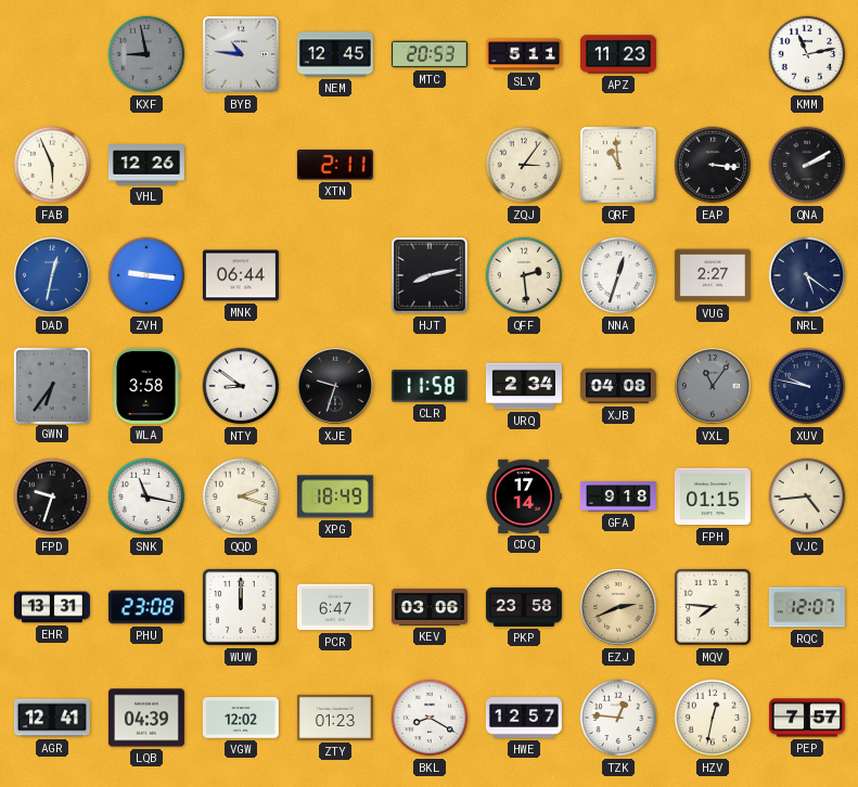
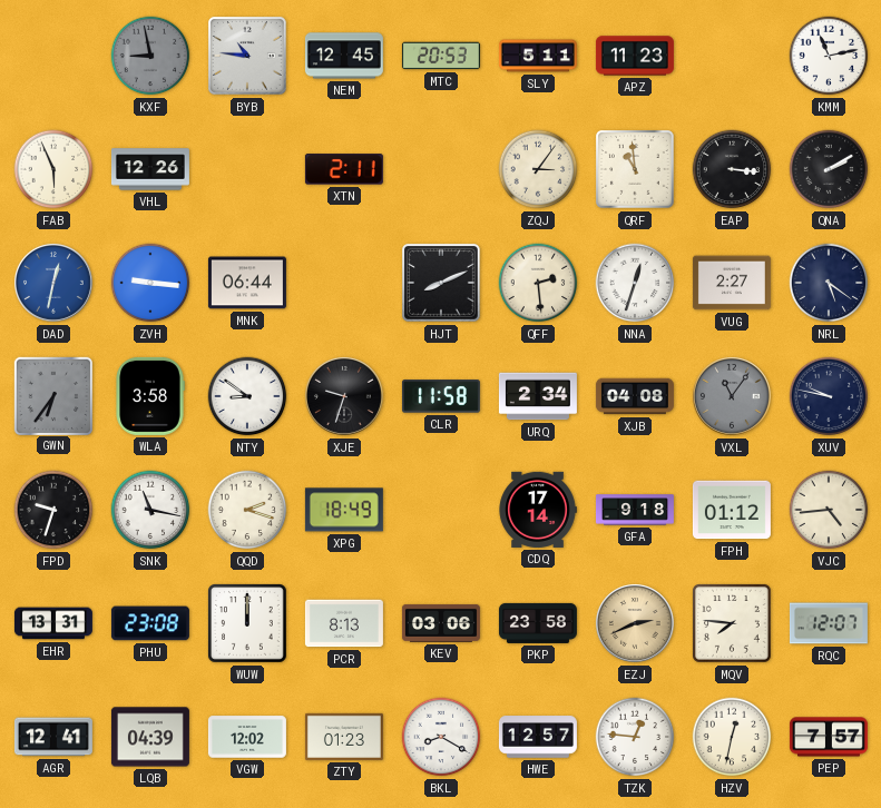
HJT: 8:13 -> 8:11
FPH: 01:15 -> 01:12
PCR: 6:47 -> 8:13
